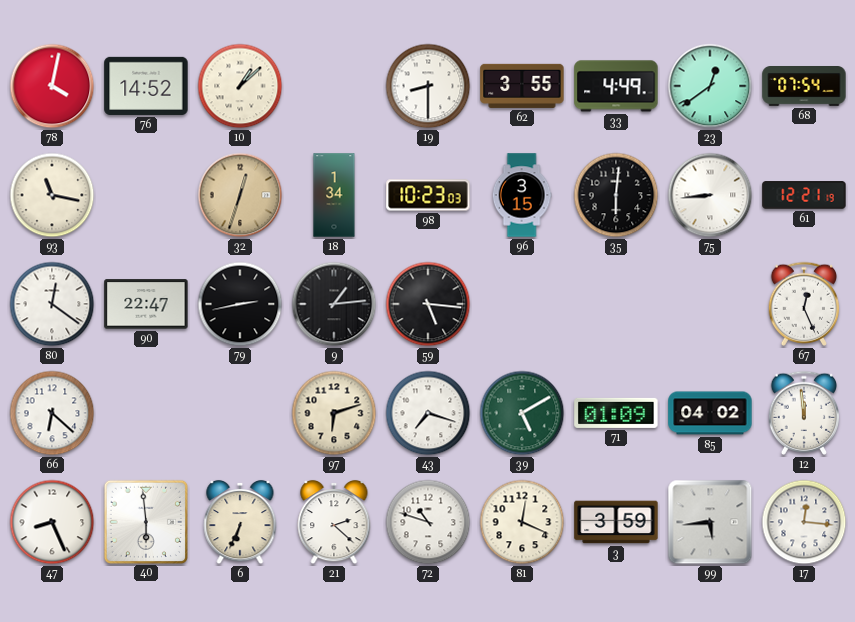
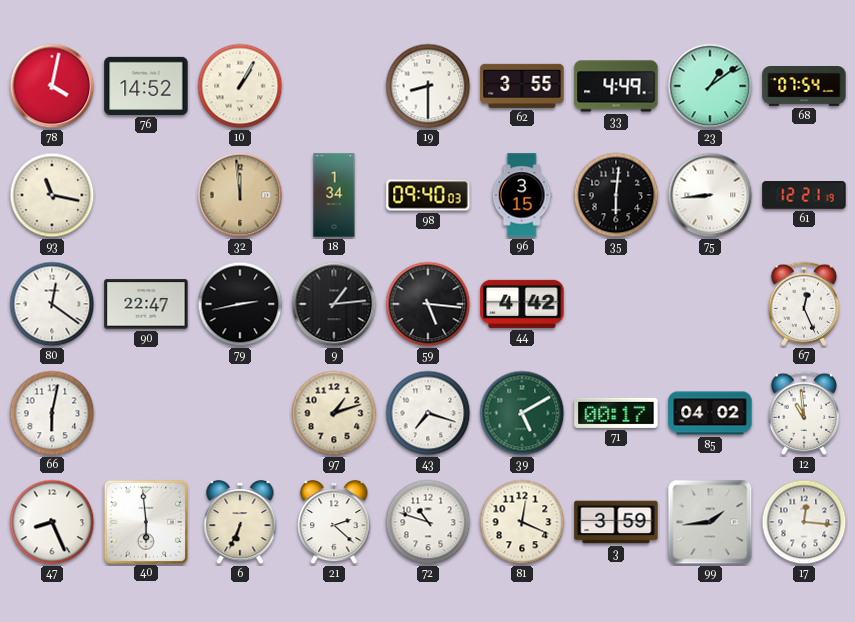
10: 1:08 -> 1:05
23: 12:39 -> 1:09
32: 12:33 -> 11:59
98: 10:23 -> 09:40
44: none -> 4:42
66: 6:22 -> 6:02
97: 6:12 -> 1:12
71: 01:09 -> 00:17
12: 11:59 -> 10:59
99: 5:44 -> 1:44
